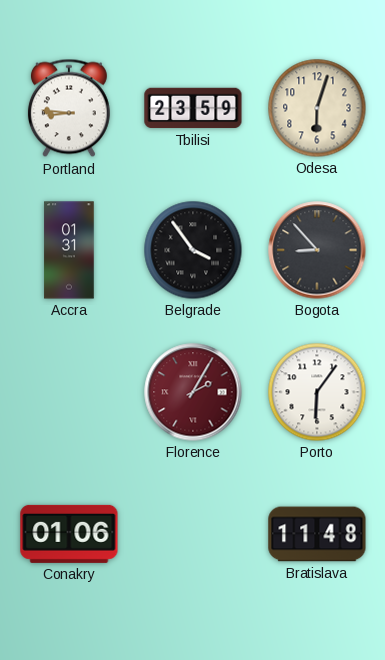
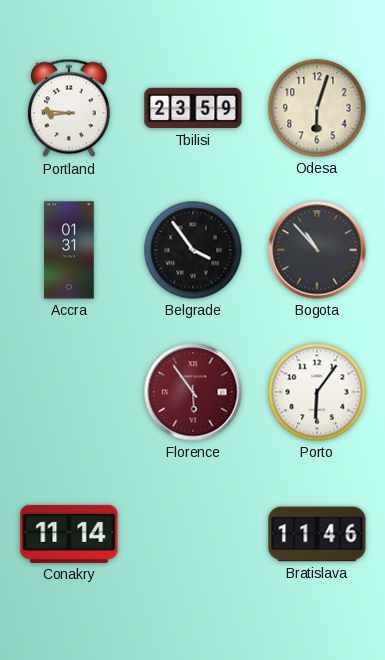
Bogota: 8:53 -> 10:53
Florence: 2:05 -> 5:54
Conakry: 01:06 -> 11:14
Bratislava: 11:48 -> 11:46
